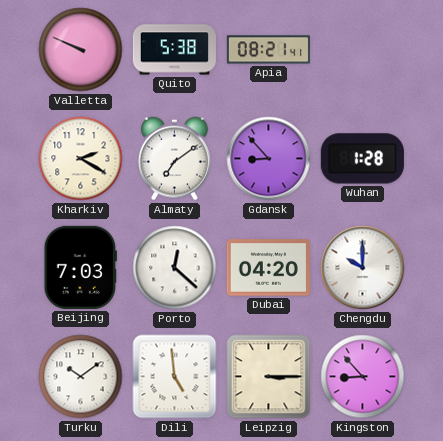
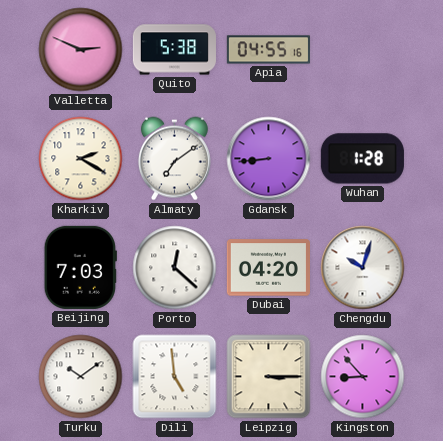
Valletta: 9:49 -> 2:49
Apia: 08:21 -> 04:55
Gdansk: 8:53 -> 8:44
Chengdu: 10:00 -> 10:03
